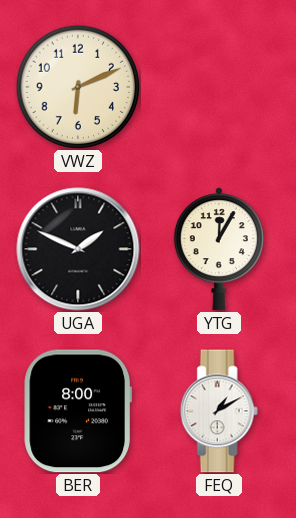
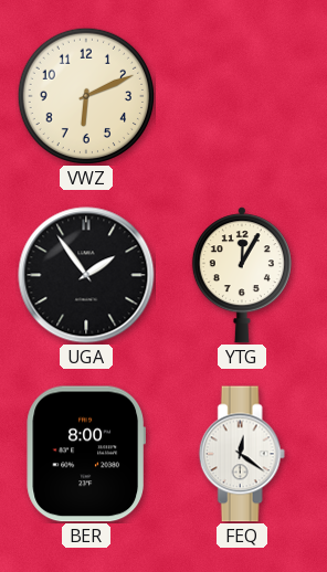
UGA: 1:49 -> 1:54
FEQ: 1:10 -> 12:21
